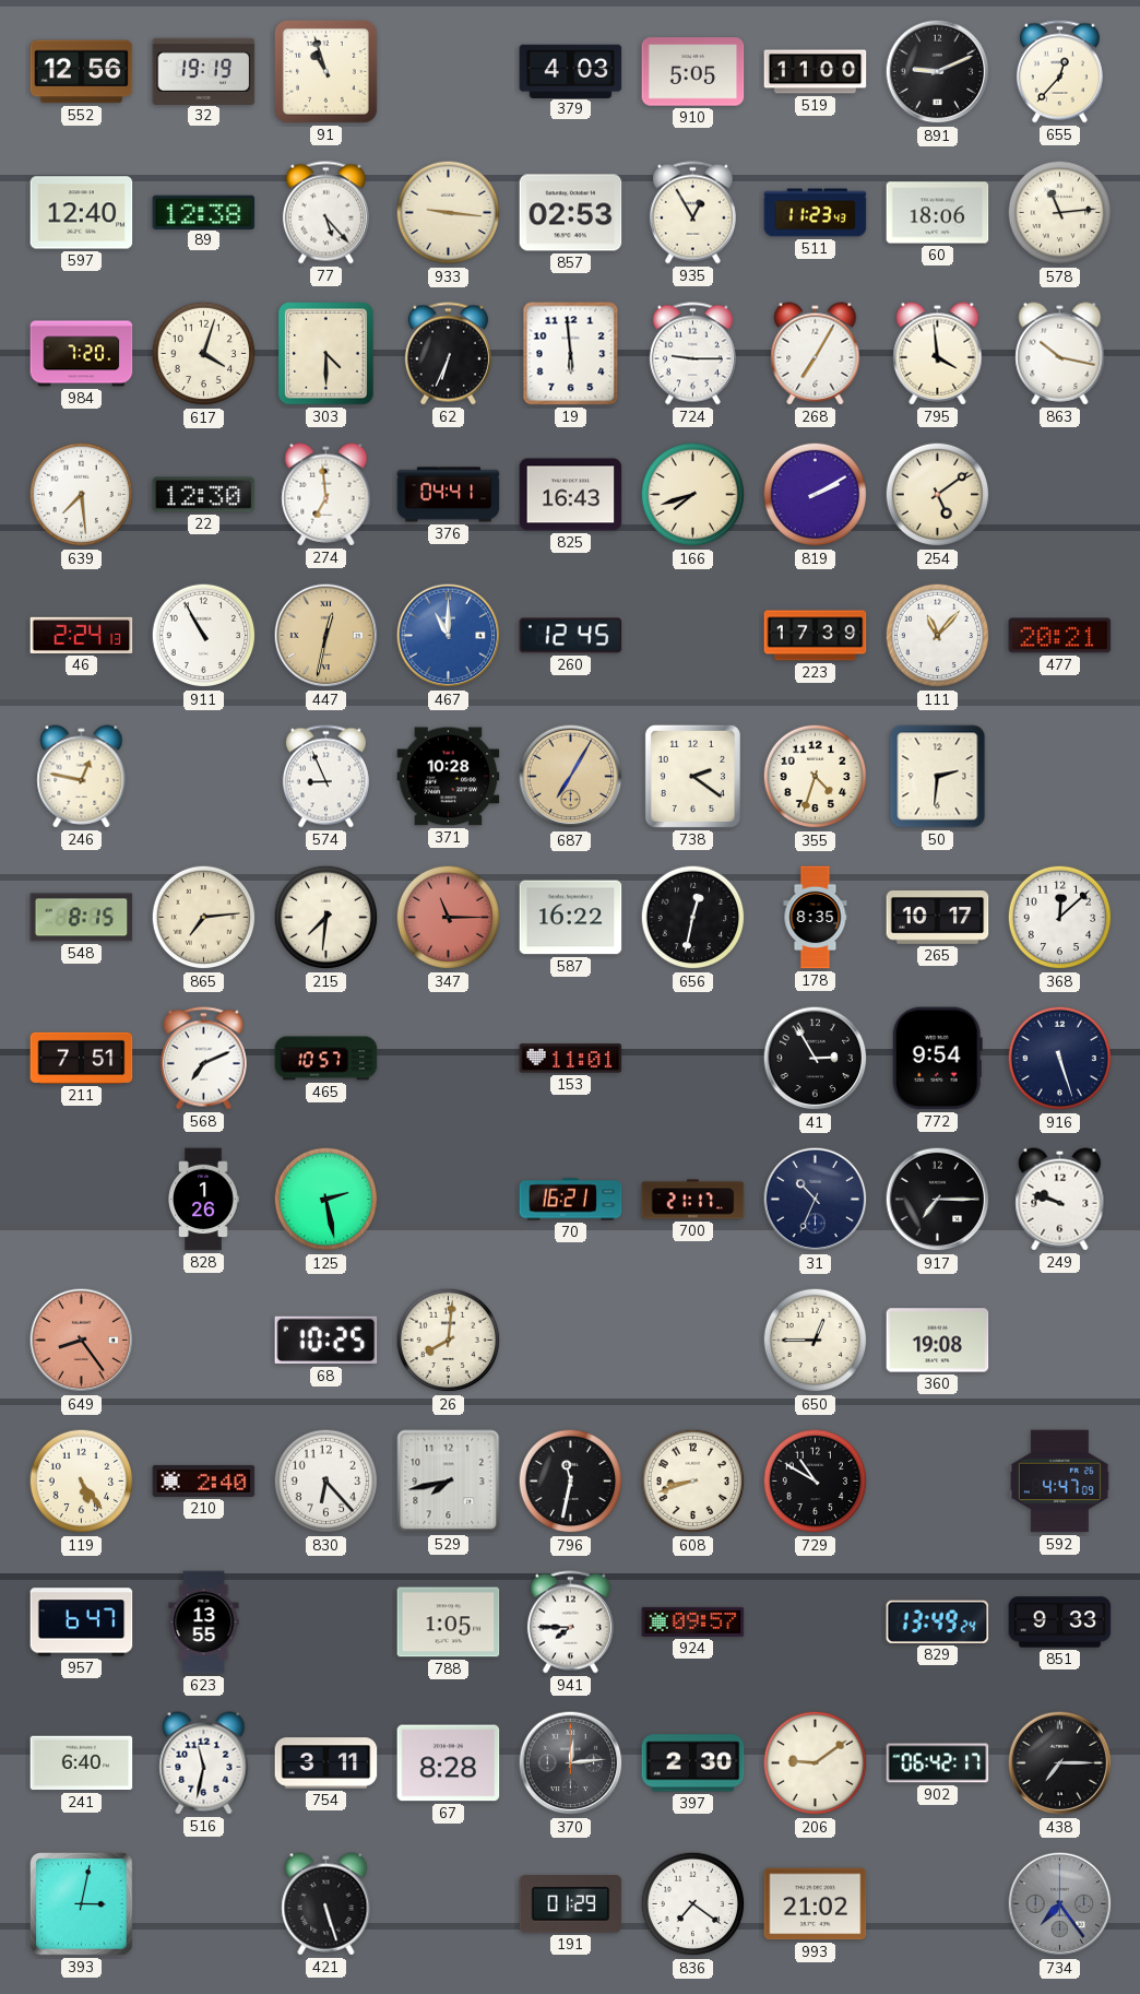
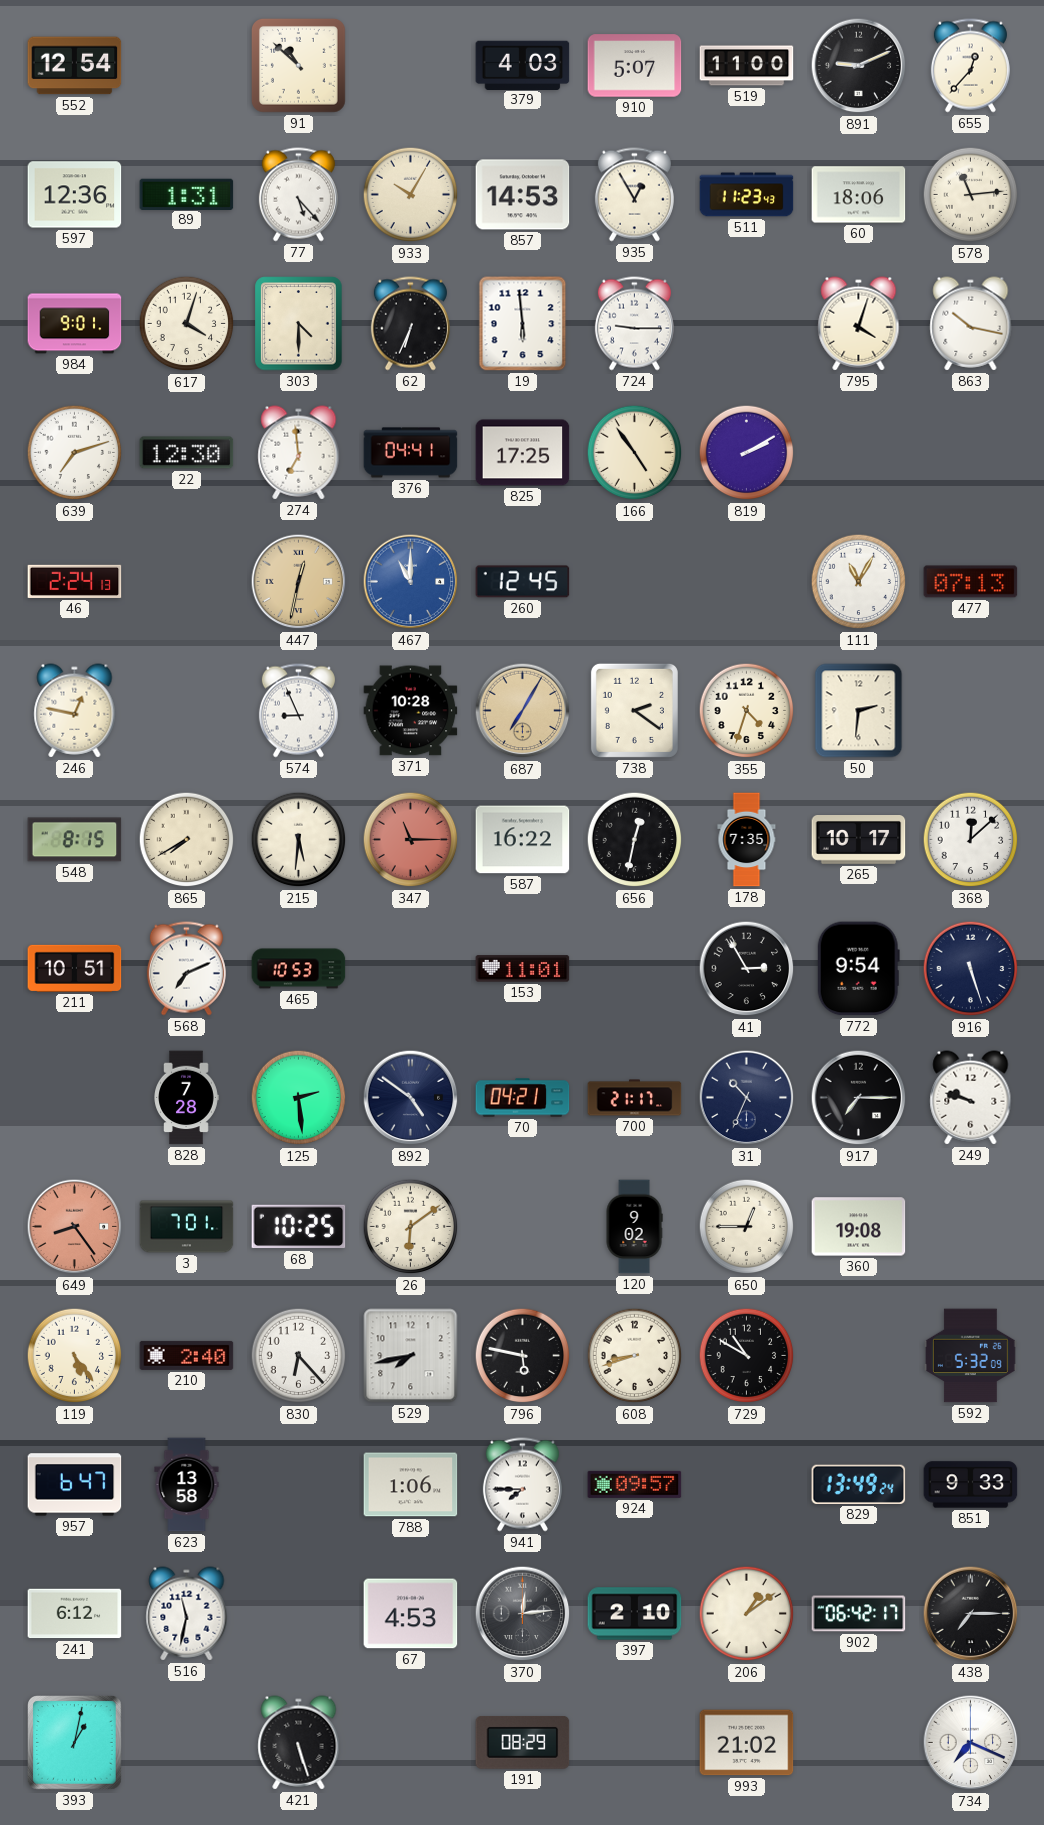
552: 12:56 -> 12:54
32: 19:19 -> none
91: 10:57 -> 10:52
910: 5:05 -> 5:07
597: 12:40 -> 12:36
89: 12:38 -> 1:31
933: 9:16 -> 10:05
857: 02:53 -> 14:53
984: 7:20 -> 9:01
268: 7:05 -> none
795: 3:59 -> 4:03
639: 7:29 -> 7:12
825: 16:43 -> 17:25
166: 7:42 -> 4:54
254: 5:09 -> none
911: 10:55 -> none
223: 17:39 -> none
111: 11:07 -> 11:05
477: 20:21 -> 07:13
865: 7:14 -> 7:40
215: 7:31 -> 5:31
178: 8:35 -> 7:35
211: 7:51 -> 10:51
465: 10:57 -> 10:53
828: 1:26 -> 7:28
125: 2:28 -> 2:29
892: none -> 4:51
70: 16:21 -> 04:21
3: none -> 7:01
26: 8:01 -> 6:09
120: none -> 9:02
796: 11:32 -> 5:47
592: 4:47 -> 5:32
623: 13:55 -> 13:58
788: 1:05 -> 1:06
241: 6:40 -> 6:12
754: 3:11 -> none
67: 8:28 -> 4:53
397: 2:30 -> 2:10
206: 9:09 -> 1:09
393: 3:02 -> 1:02
191: 01:29 -> 08:29
836: 7:21 -> none
734: 7:24 -> 7:19
734 dial: grey -> white
